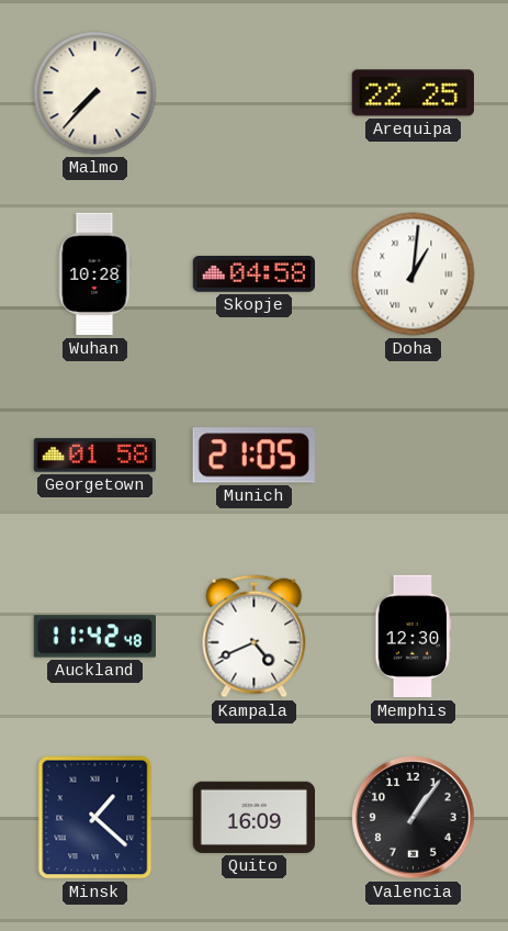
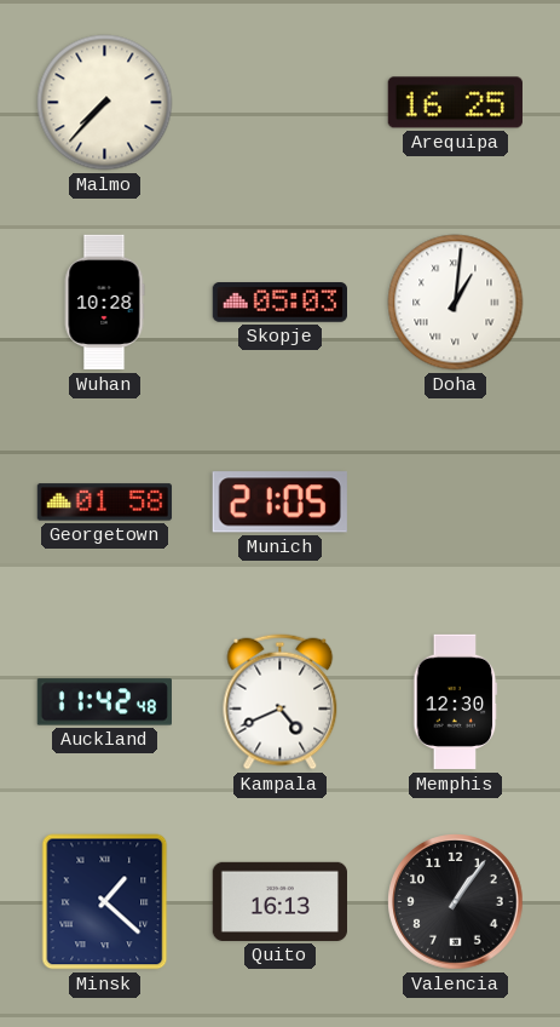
Arequipa: 22:25 -> 16:25
Skopje: 04:58 -> 05:03
Quito: 16:09 -> 16:13
